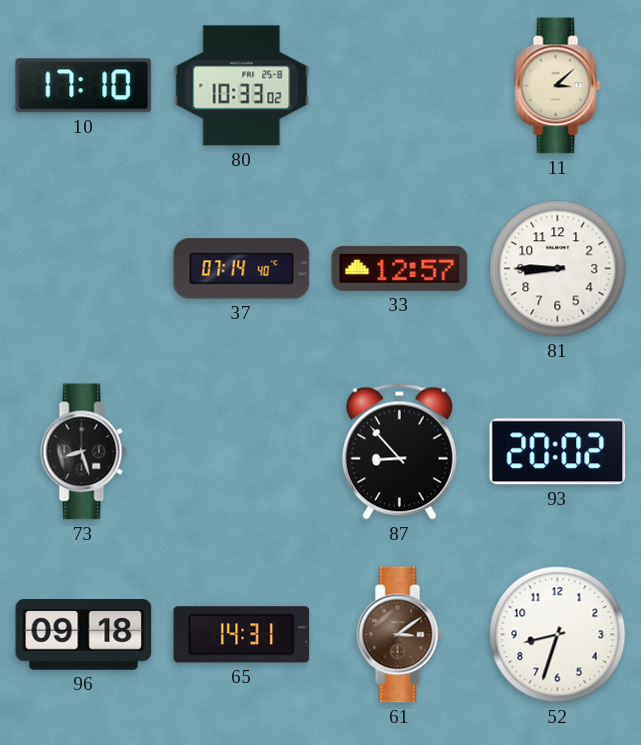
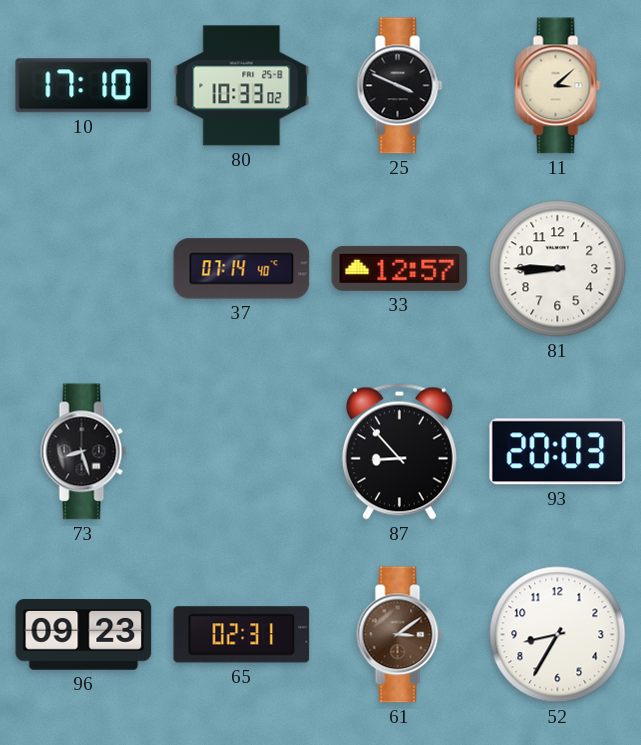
25: none -> 3:49
93: 20:02 -> 20:03
96: 09:18 -> 09:23
65: 14:31 -> 02:31
52: 8:33 -> 8:35
